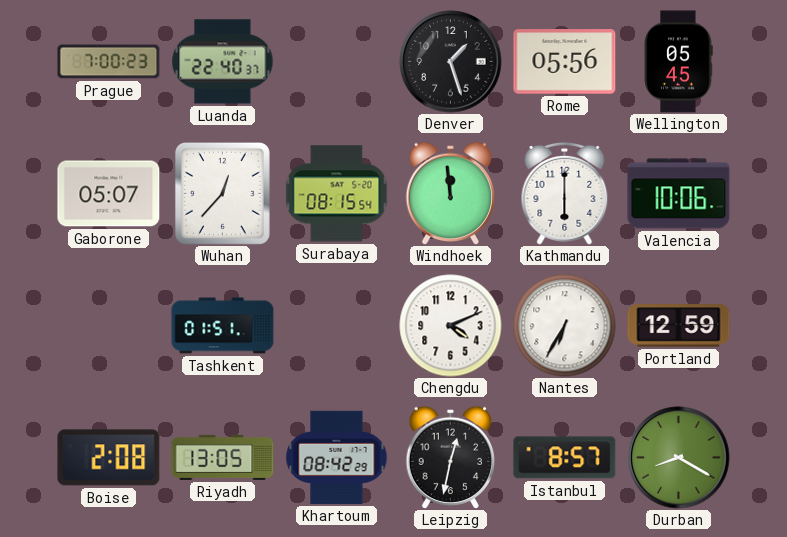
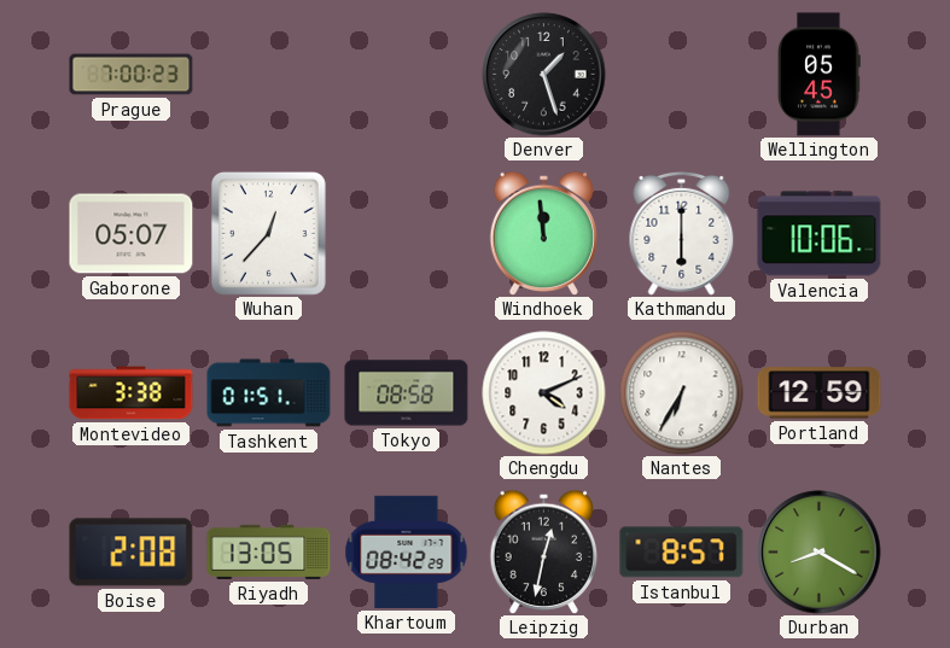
Luanda: 22:40 -> none
Rome: 05:56 -> none
Surabaya: 08:15 -> none
Montevideo: none -> 3:38
Tokyo: none -> 08:58
